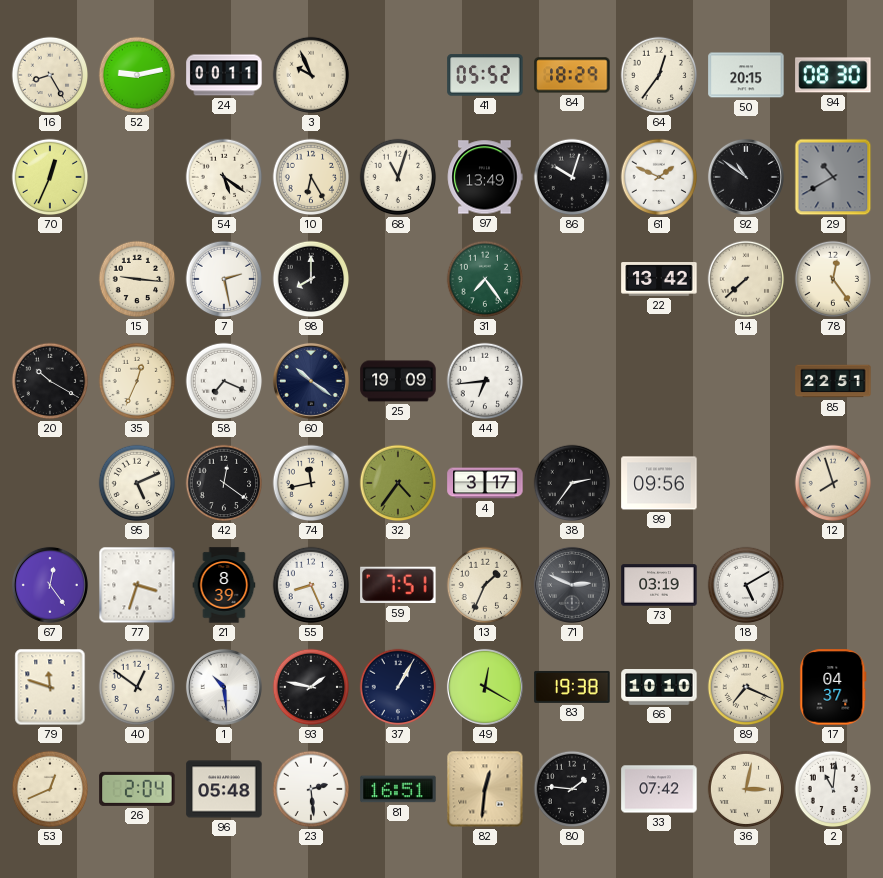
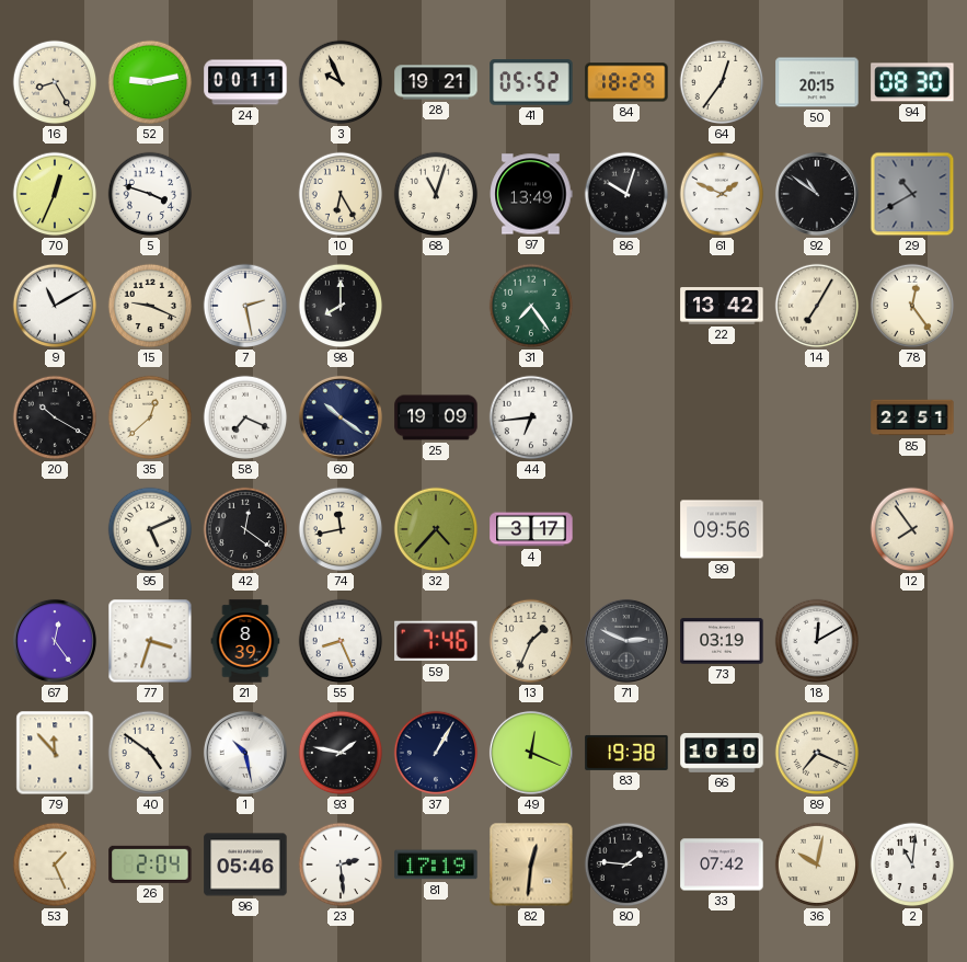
28: none -> 19:21
5: none -> 3:48
54: 5:21 -> none
9: none -> 11:10
15: 9:16 -> 9:19
14: 7:38 -> 7:05
35: 12:34 -> 12:38
32: 4:36 -> 4:37
38: 2:36 -> none
12: 7:57 -> 7:54
59: 7:51 -> 7:46
18: 5:10 -> 12:10
79: 11:48 -> 11:53
40: 12:51 -> 4:51
1: 10:29 -> 10:28
49: 12:20 -> 12:19
17: 04:37 -> none
53: 12:41 -> 1:26
96: 05:48 -> 05:46
81: 16:51 -> 17:19
36: 3:02 -> 10:02
